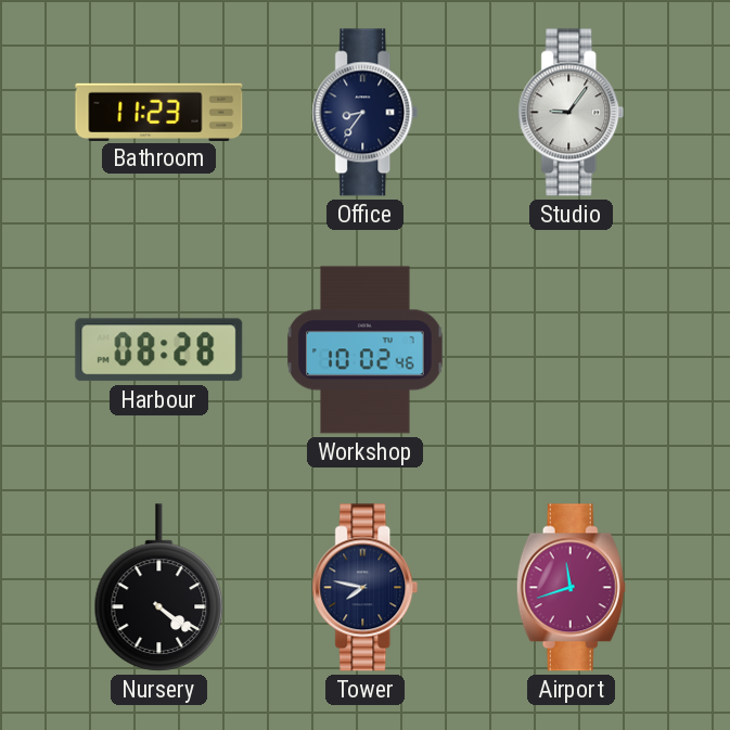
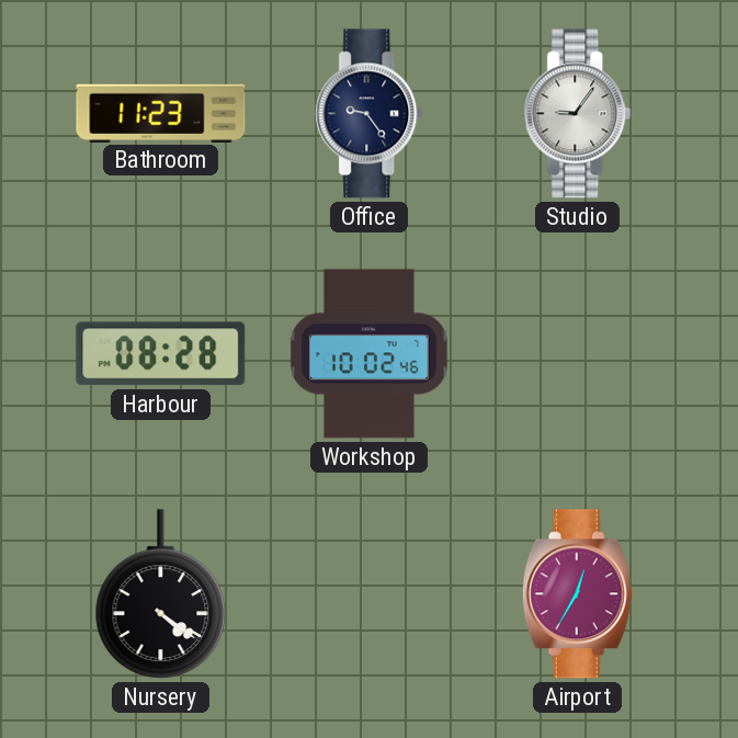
Office: 8:36 -> 9:24
Tower: 7:47 -> none
Airport: 11:42 -> 12:35
